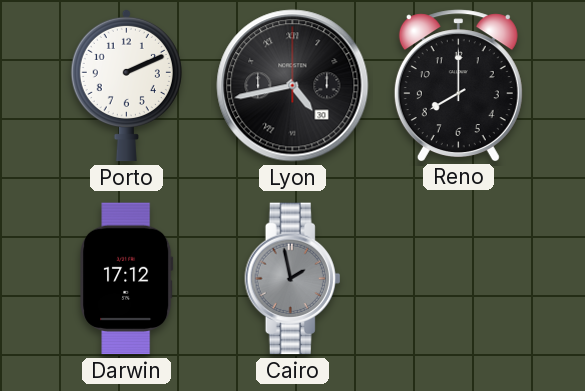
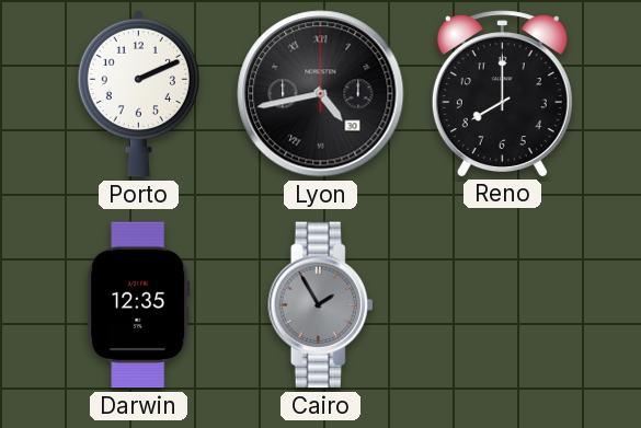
Darwin: 17:12 -> 12:35
Cairo: 1:58 -> 1:55
